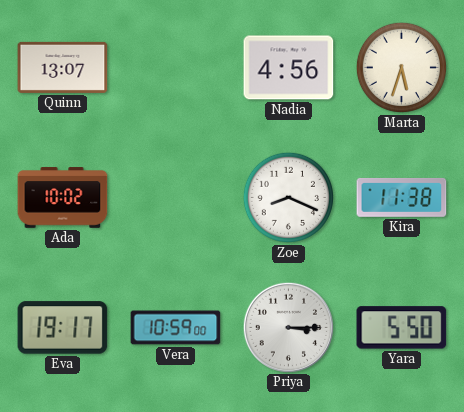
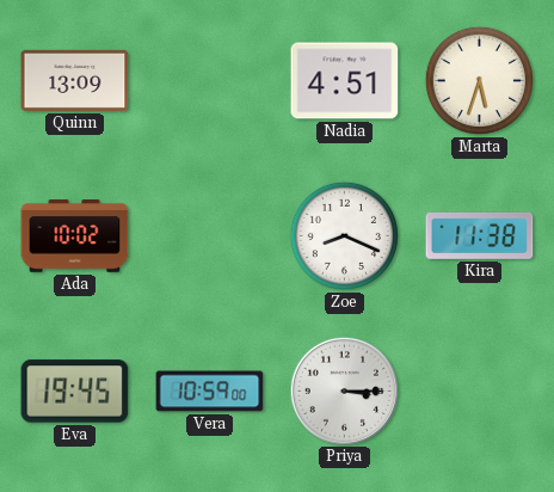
Quinn: 13:07 -> 13:09
Nadia: 4:56 -> 4:51
Eva: 19:17 -> 19:45
Yara: 5:50 -> none
